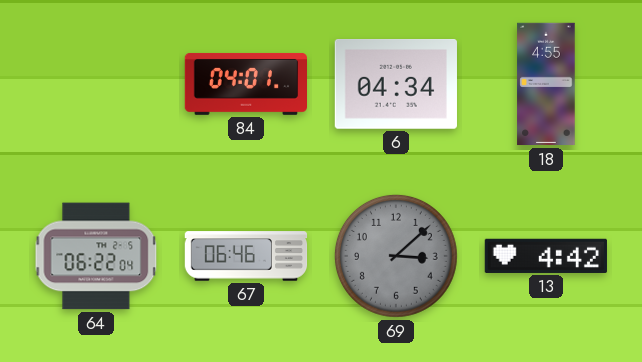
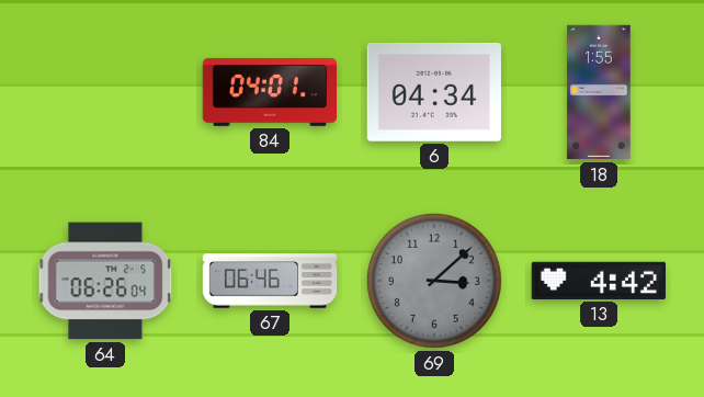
18: 4:55 -> 1:55
64: 06:22 -> 06:26
